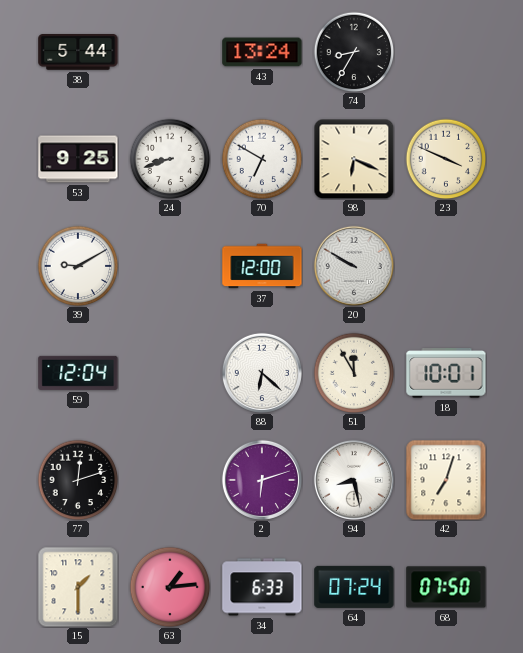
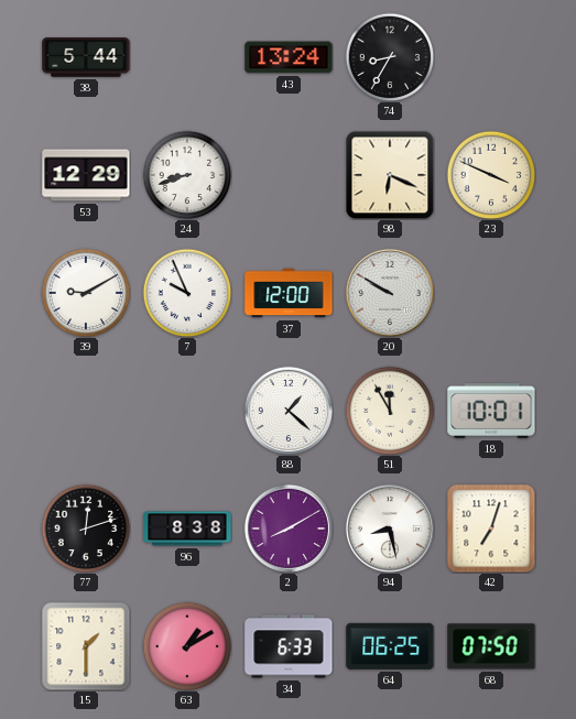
53: 9:25 -> 12:29
70: 6:50 -> none
7: none -> 9:56
59: 12:04 -> none
88: 6:22 -> 1:22
96: none -> 8:38
2: 6:12 -> 8:10
63: 1:14 -> 1:10
64: 07:24 -> 06:25
